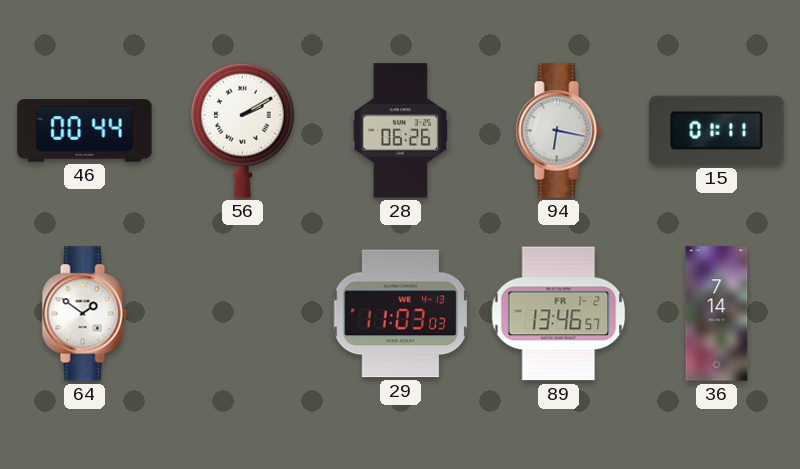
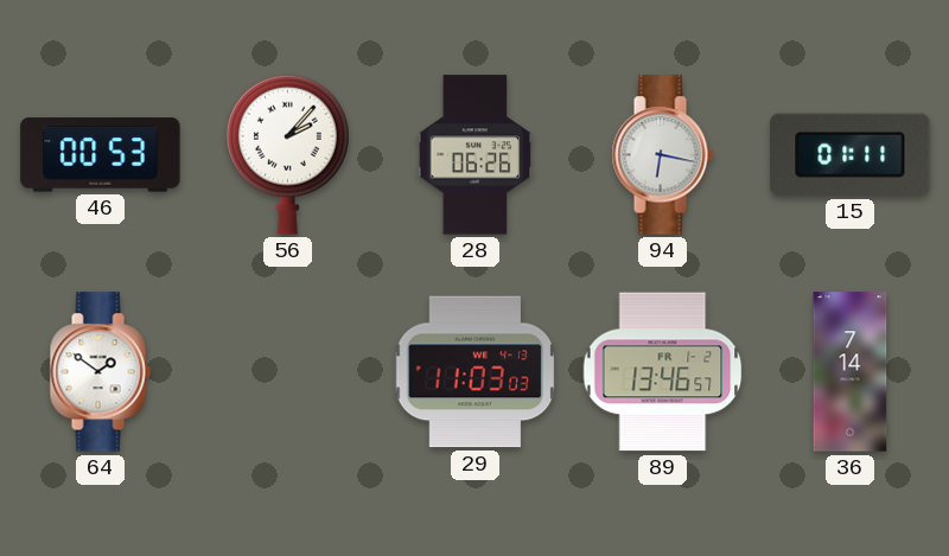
46: 00:44 -> 00:53
56: 2:10 -> 2:07
